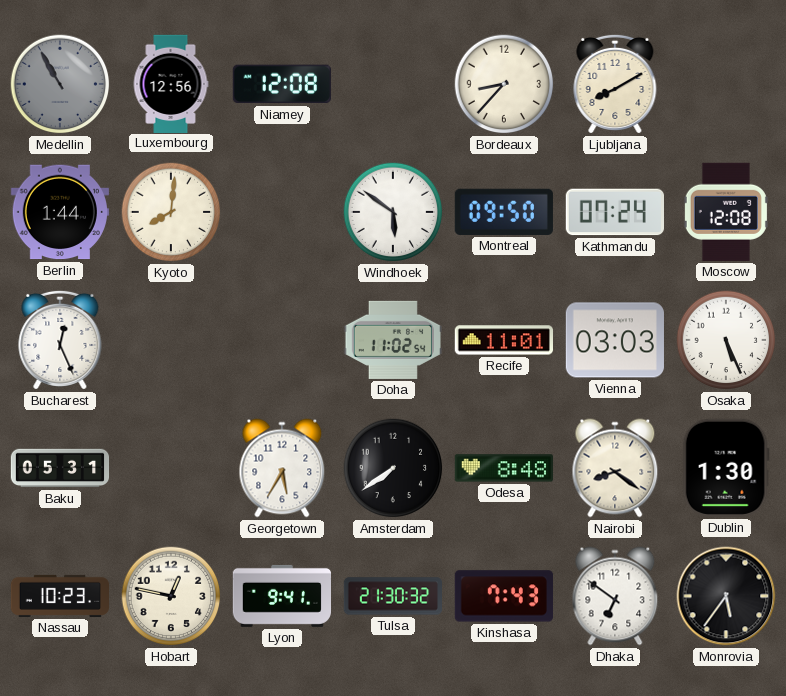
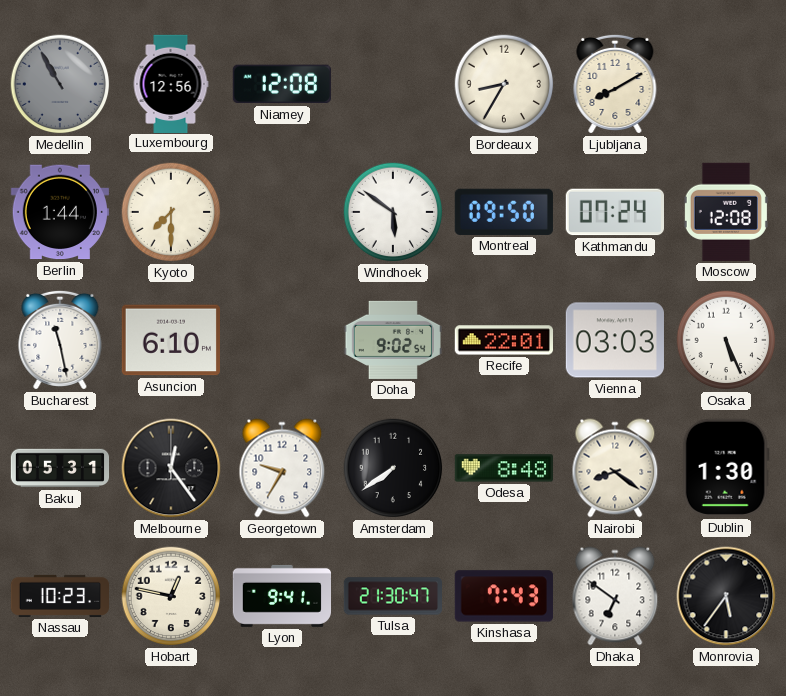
Bordeaux: 8:37 -> 8:35
Kyoto: 8:01 -> 7:30
Bucharest: 12:26 -> 11:28
Asuncion: none -> 6:10
Doha: 11:02 -> 9:02
Recife: 11:01 -> 22:01
Melbourne: none -> 12:24
Georgetown: 5:35 -> 9:35
Tulsa: 21:30:32 -> 21:30:47
